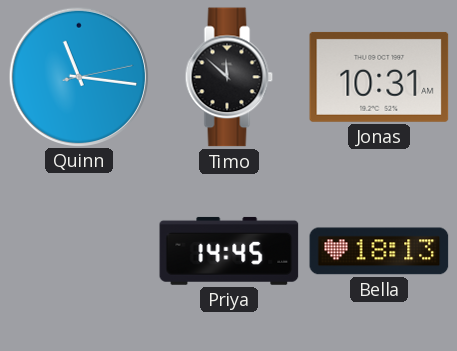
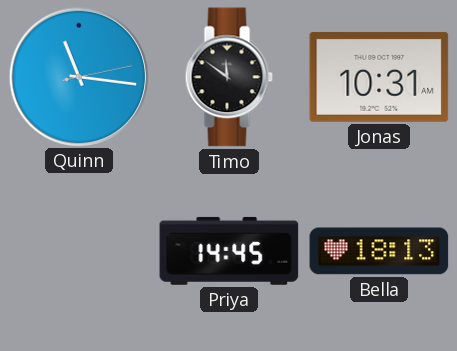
Timo: 11:52 -> 11:51
